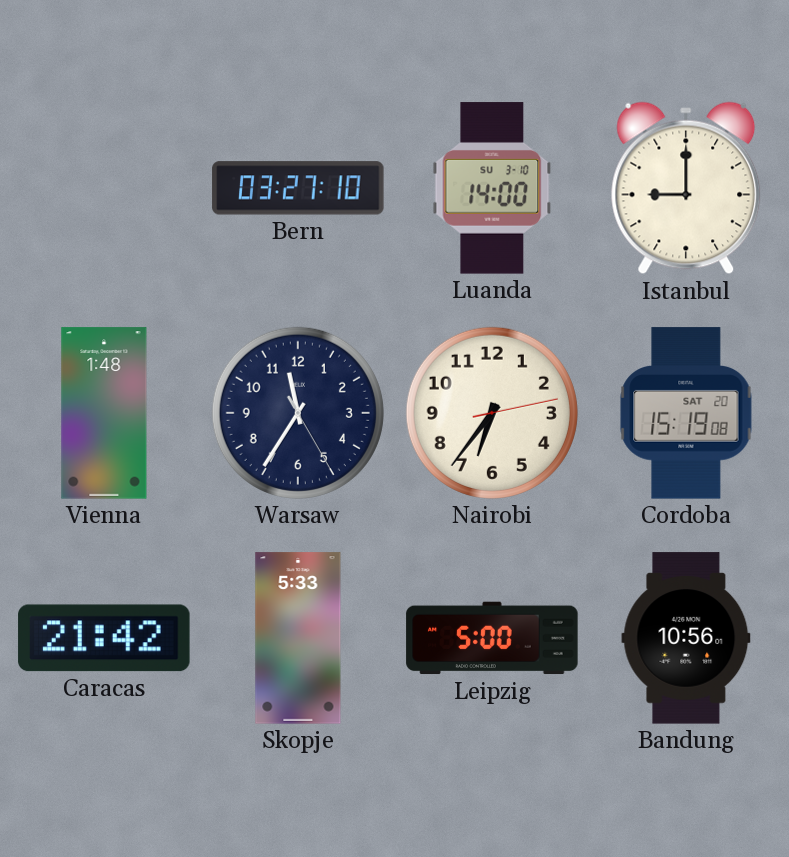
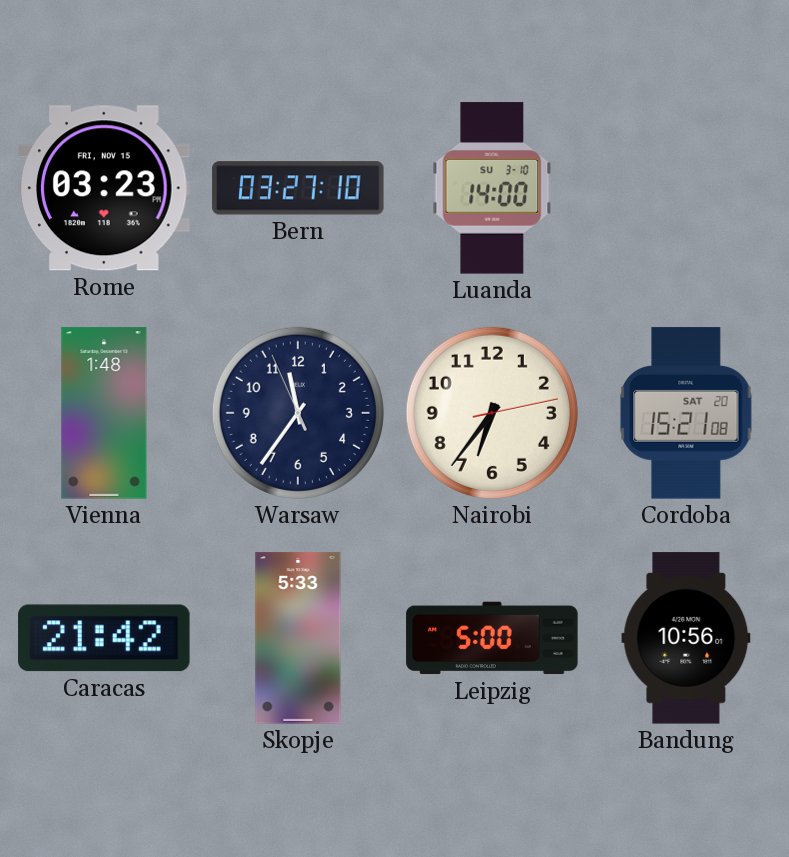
Rome: none -> 03:23
Istanbul: 9:00 -> none
Warsaw: 11:35:25 -> 11:35:56
Cordoba: 15:19 -> 15:21
